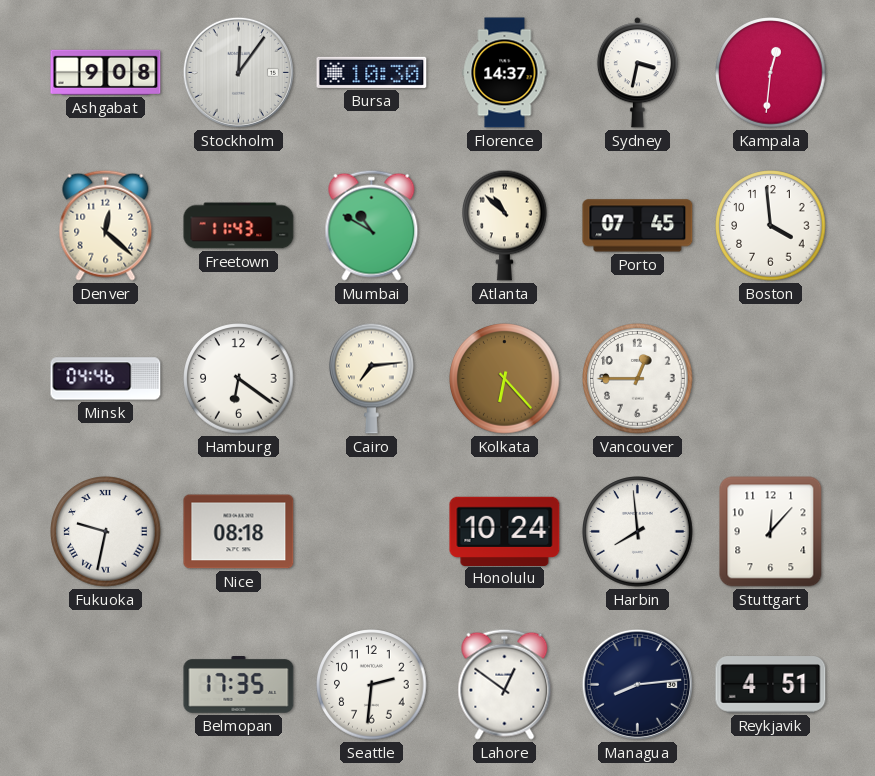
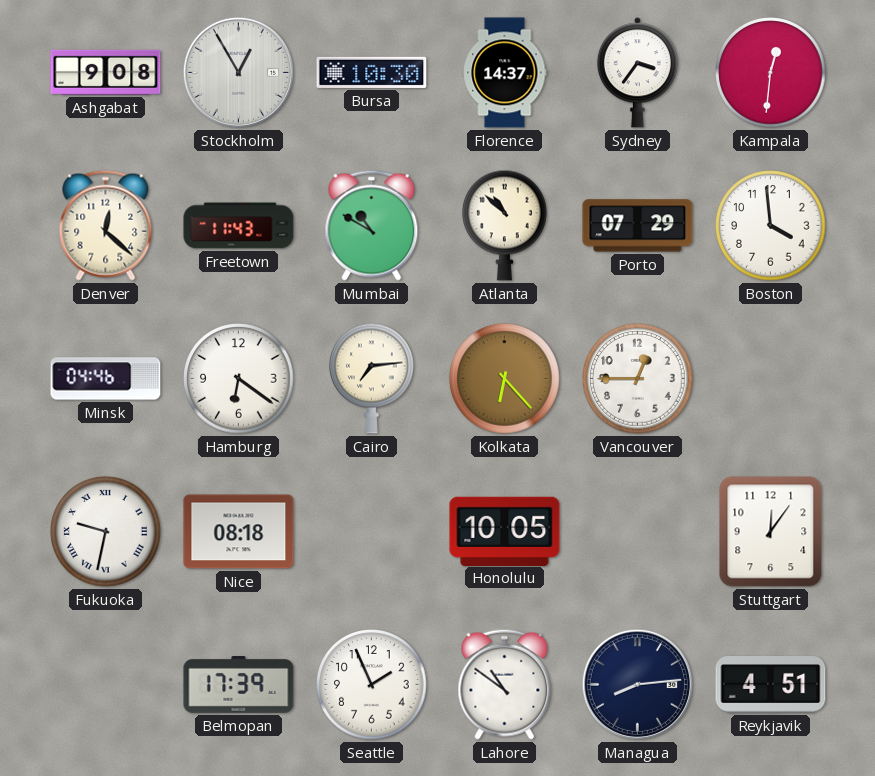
Stockholm: 12:06 -> 12:55
Sydney: 3:32 -> 3:36
Porto: 07:45 -> 07:29
Honolulu: 10:24 -> 10:05
Harbin: 7:59 -> none
Stuttgart: 12:07 -> 12:06
Belmopan: 17:35 -> 17:39
Seattle: 2:31 -> 1:56
Lahore: 12:51 -> 10:51
